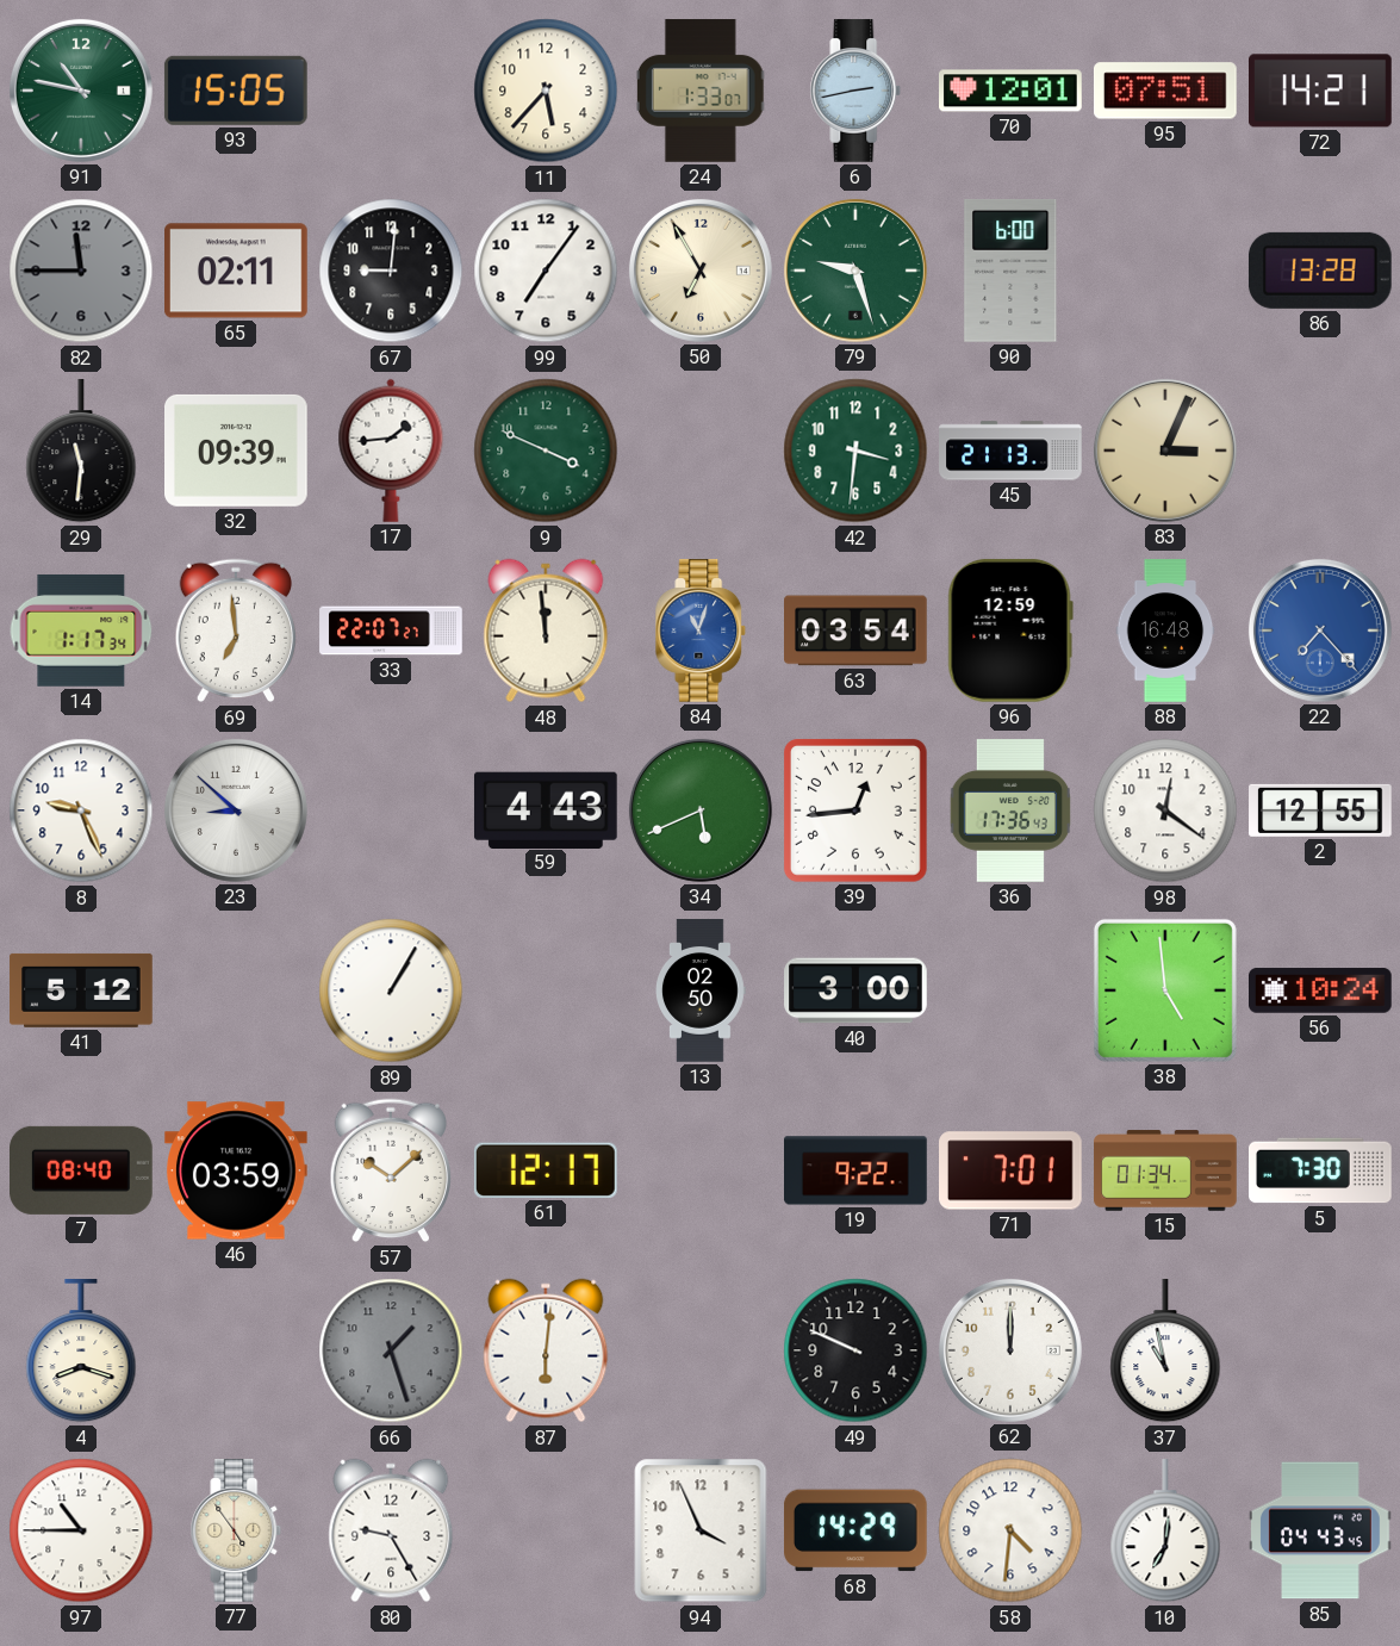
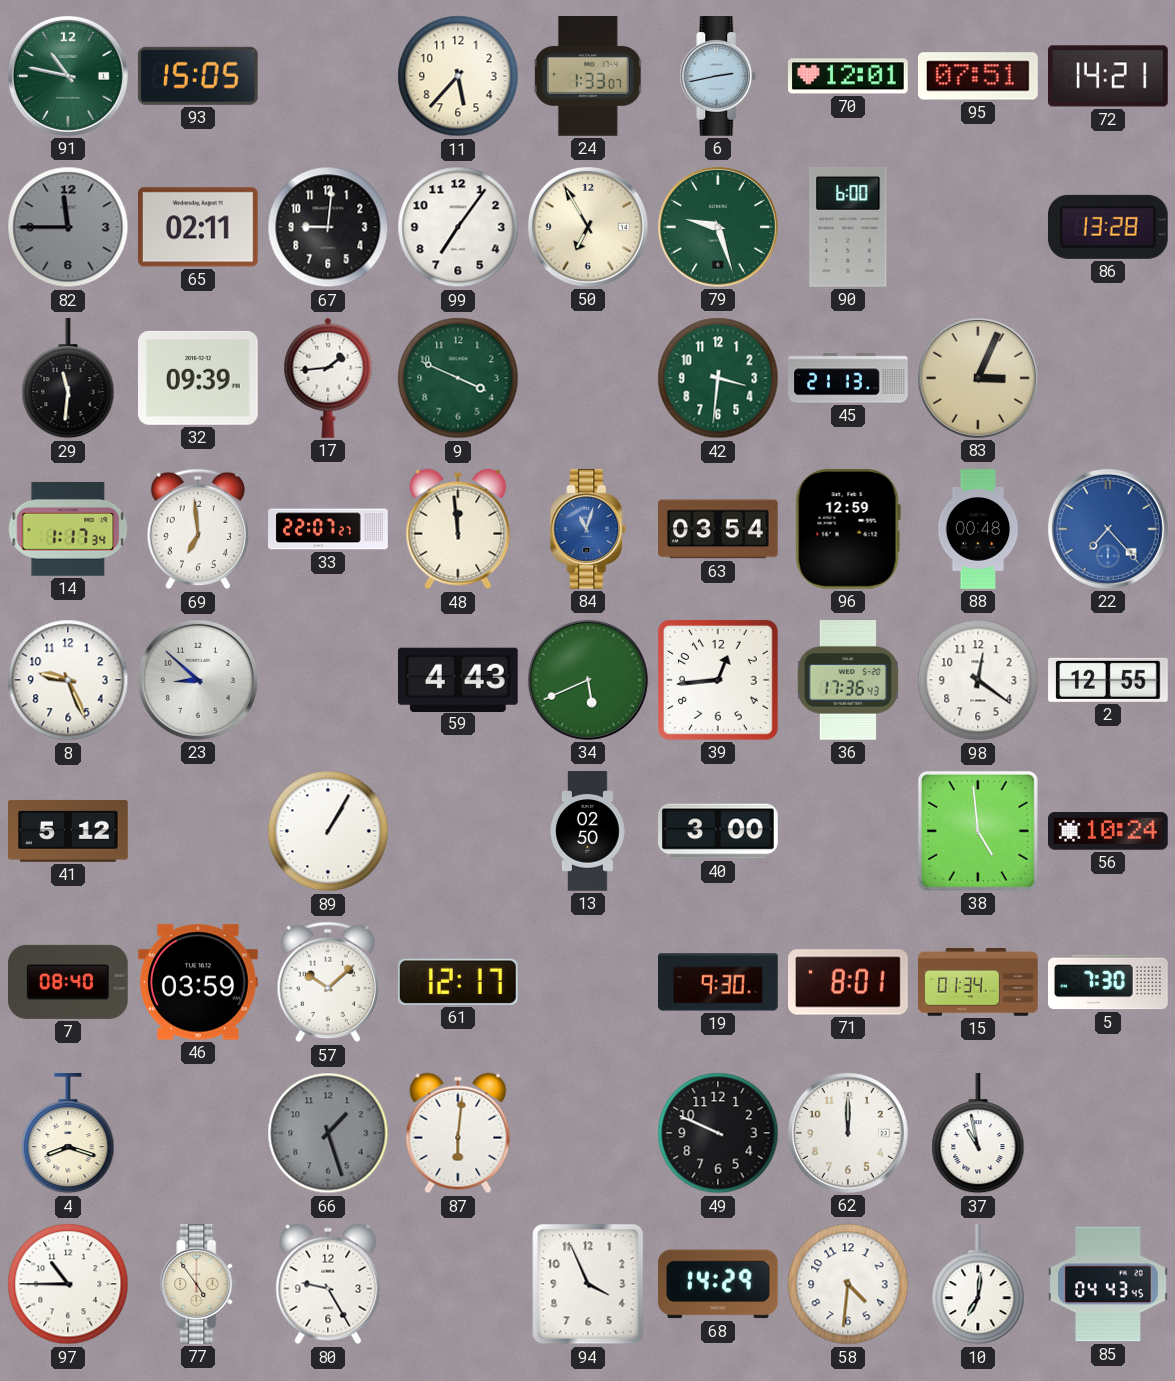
88: 16:48 -> 00:48
19: 9:22 -> 9:30
71: 7:01 -> 8:01
